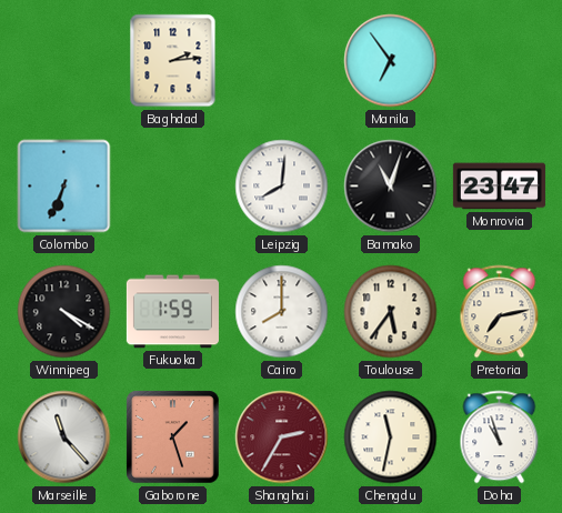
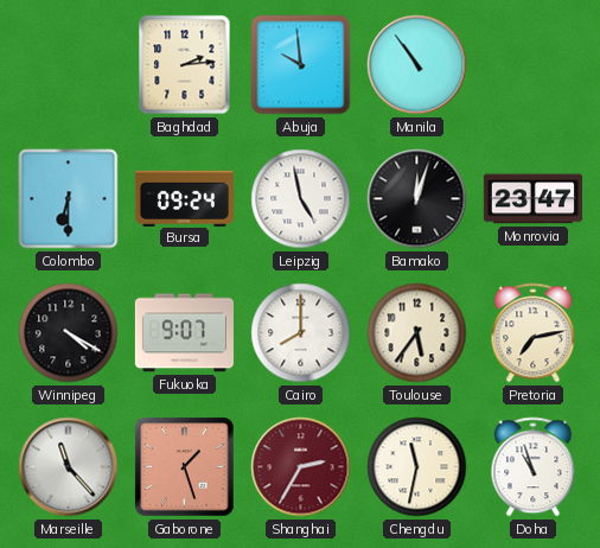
Abuja: none -> 9:59
Manila: 6:54 -> 10:54
Colombo: 6:34 -> 6:30
Bursa: none -> 09:24
Leipzig: 8:01 -> 4:58
Bamako: 11:03 -> 12:03
Fukuoka: 1:59 -> 9:07
